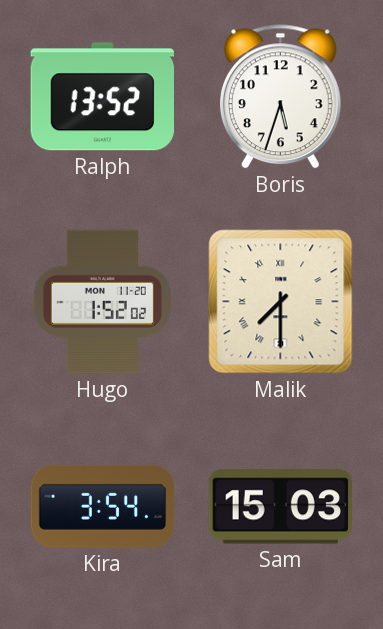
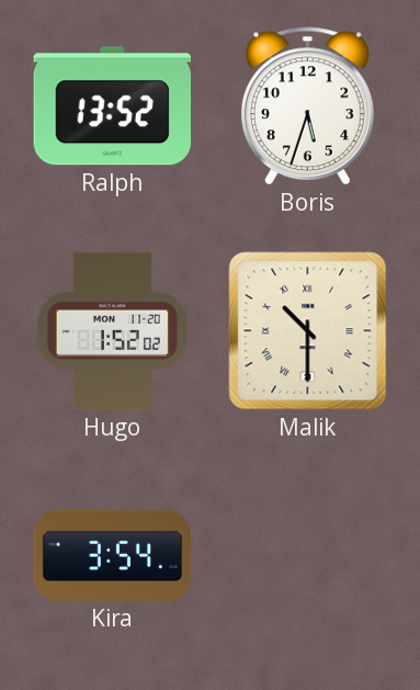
Malik: 7:30 -> 10:30
Sam: 15:03 -> none
